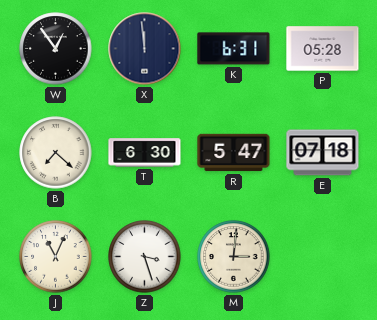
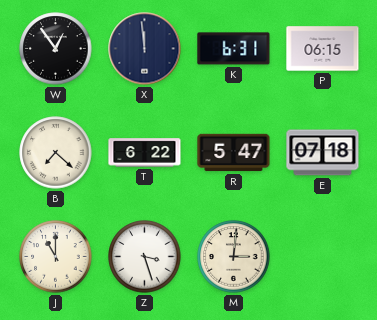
P: 05:28 -> 06:15
T: 6:30 -> 6:22
J: 11:04 -> 11:00
